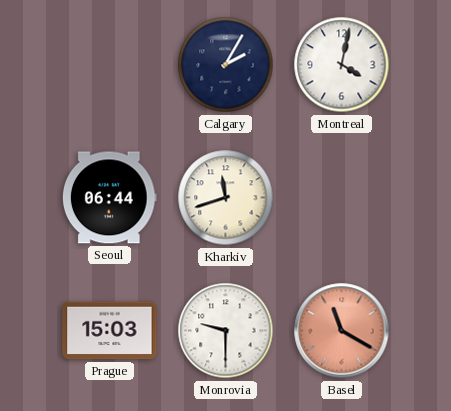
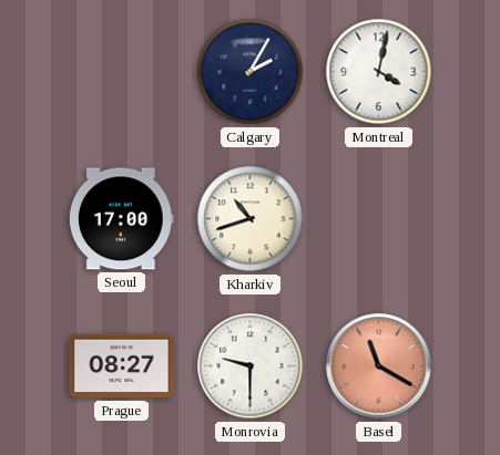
Seoul: 06:44 -> 17:00
Kharkiv: 11:42 -> 10:42
Prague: 15:03 -> 08:27
